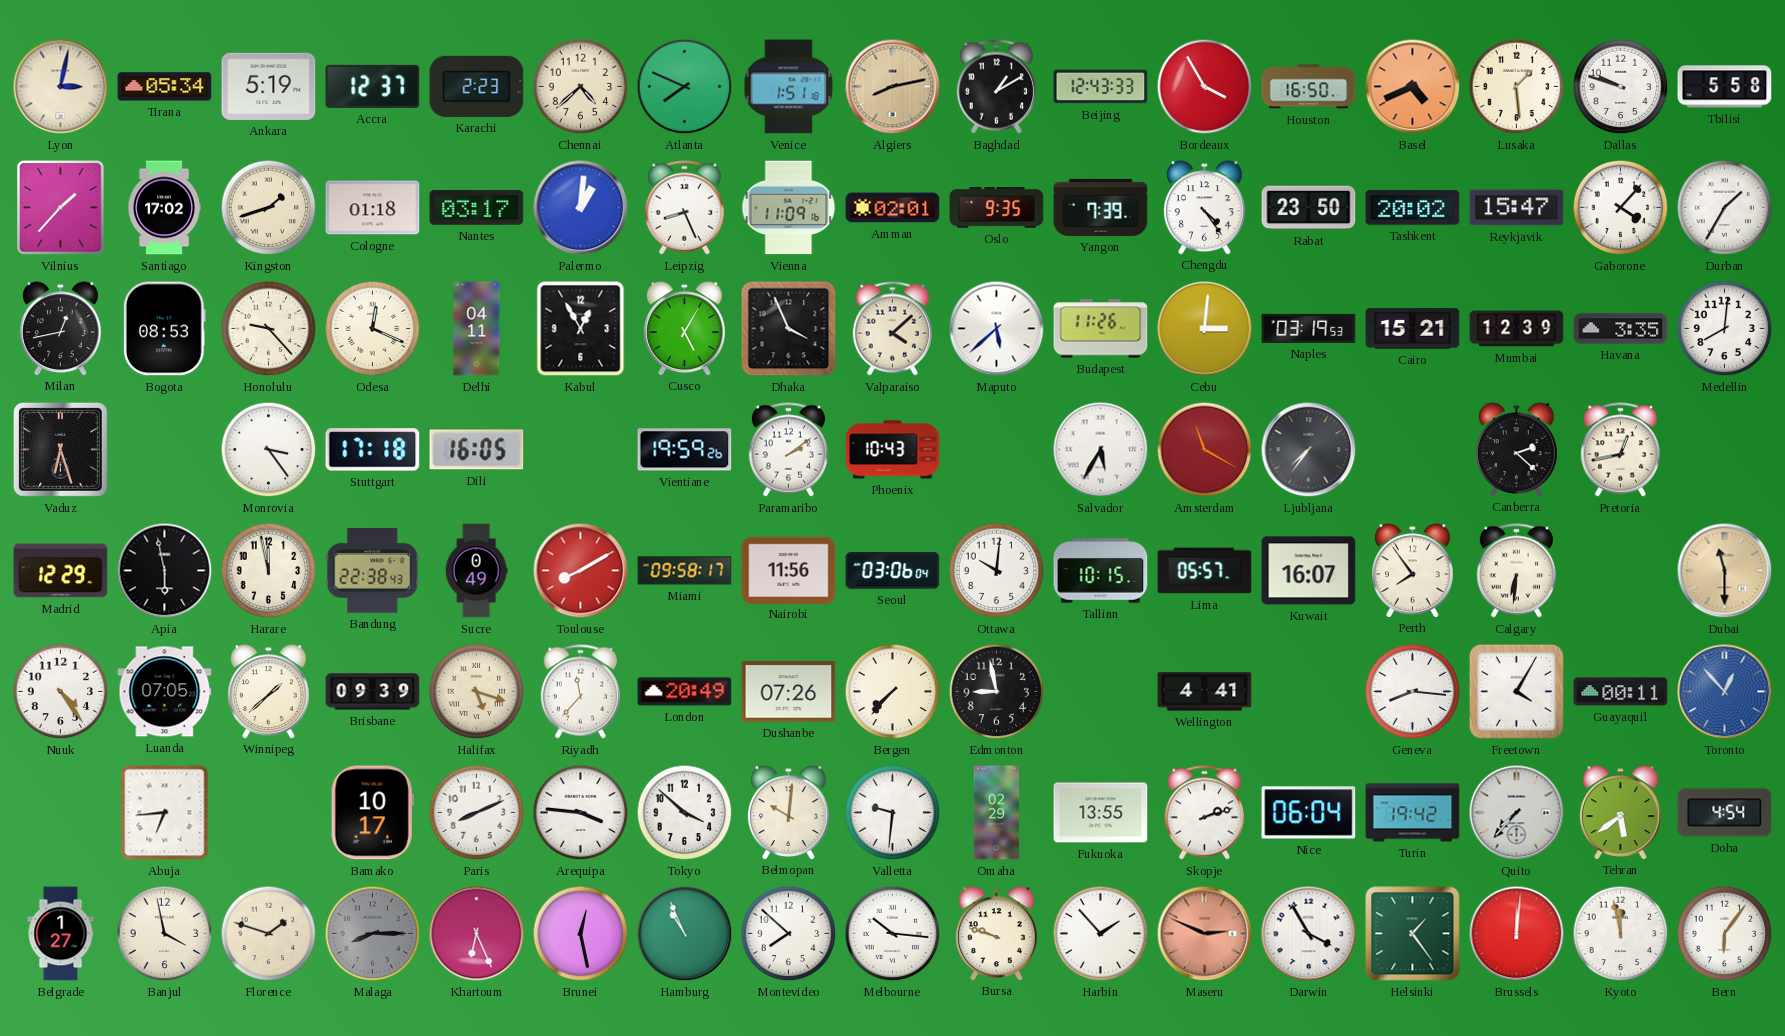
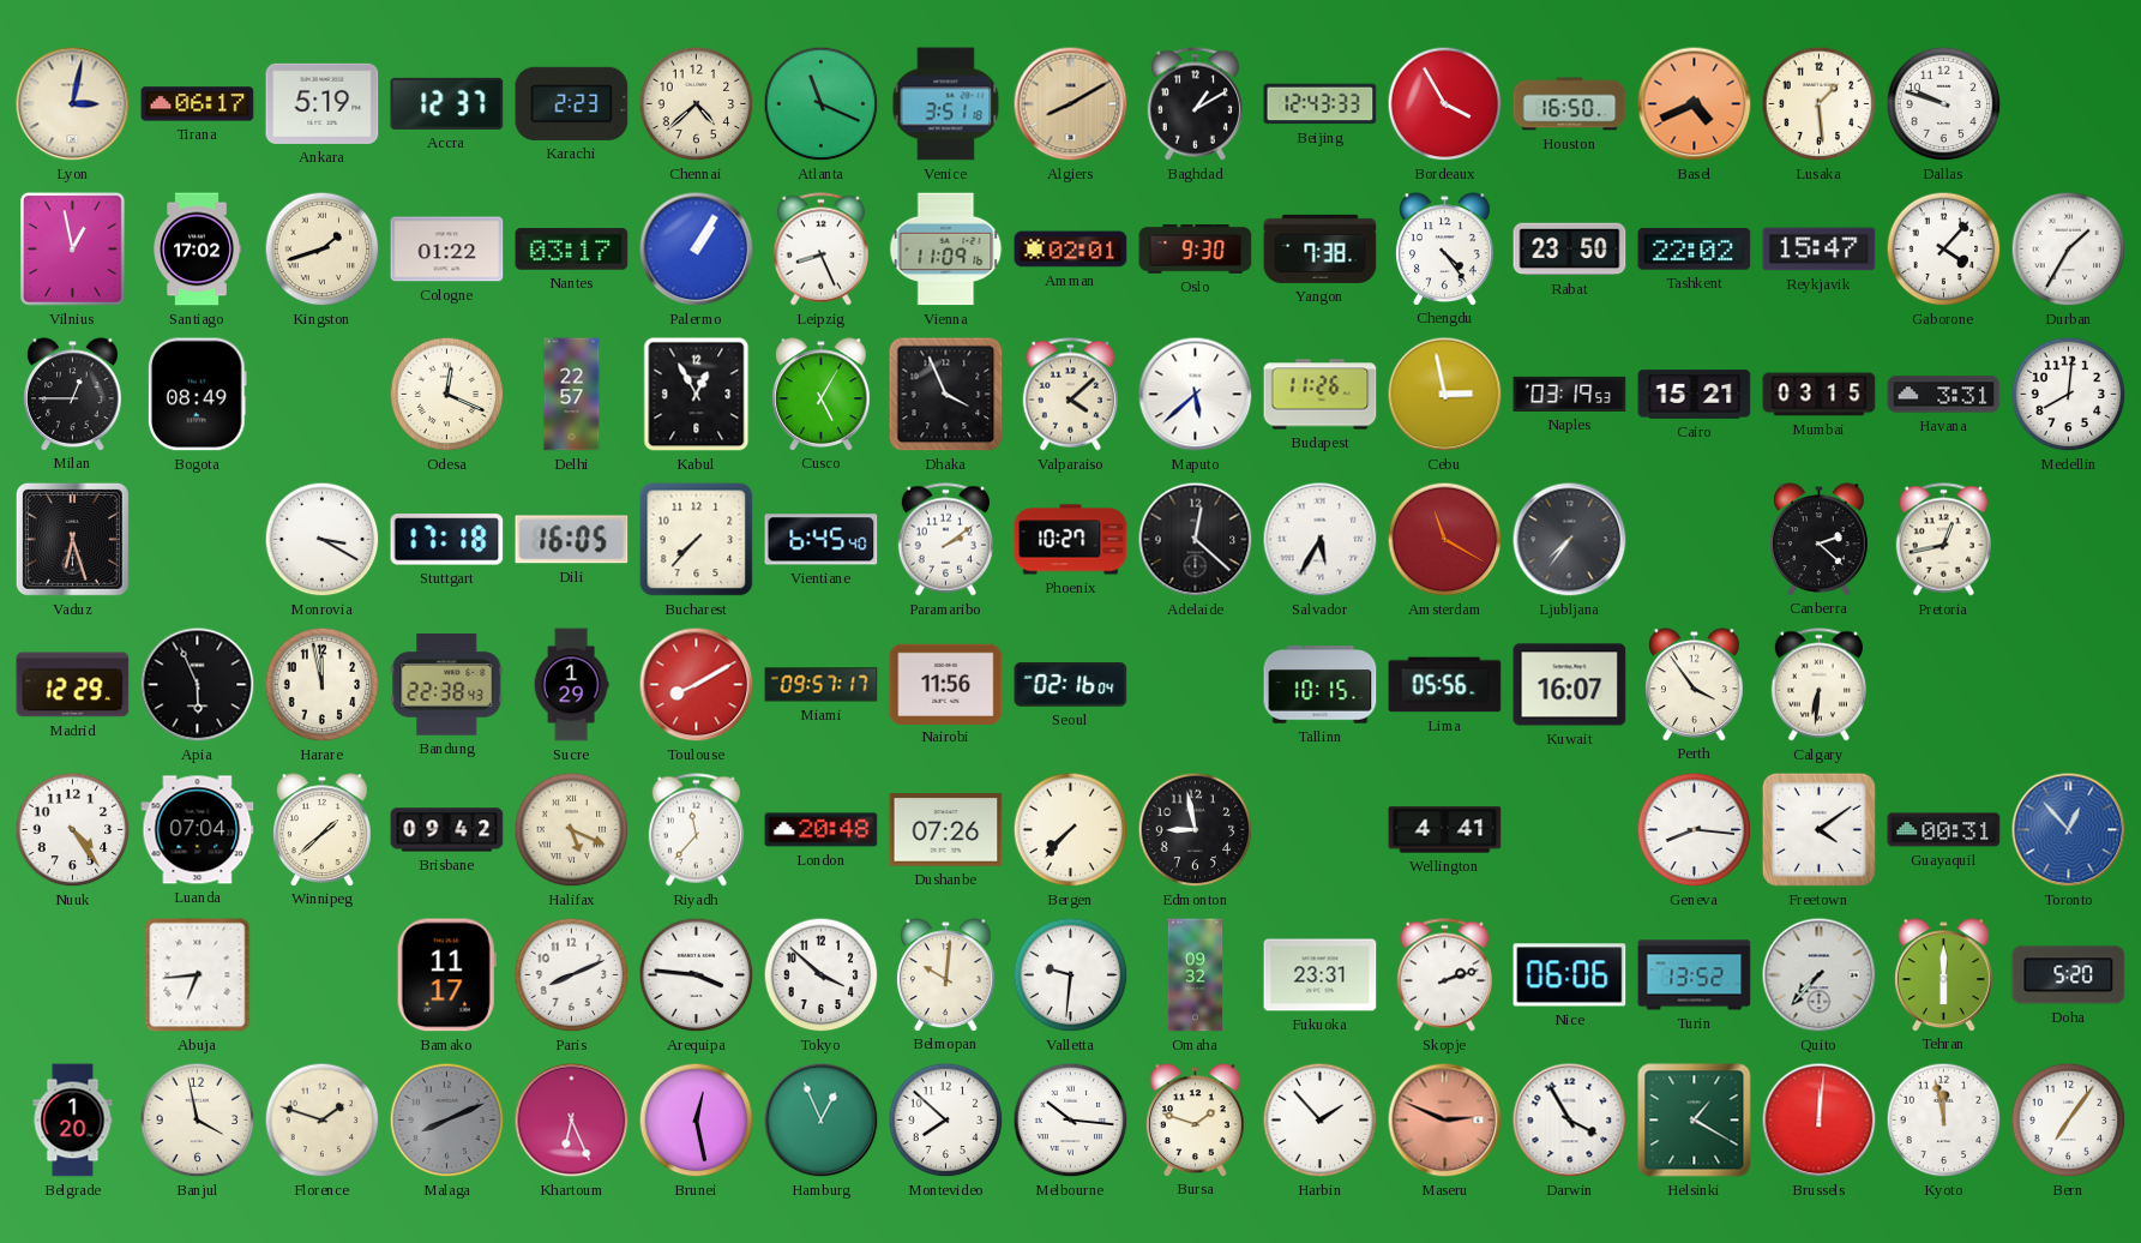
Tirana: 05:34 -> 06:17
Atlanta: 7:49 -> 11:19
Venice: 1:51 -> 3:51
Algiers: 8:13 -> 8:10
Tbilisi: 5:58 -> none
Vilnius: 1:37 -> 12:58
Cologne: 01:18 -> 01:22
Palermo: 1:01 -> 1:05
Oslo: 9:35 -> 9:30
Yangon: 7:39 -> 7:38
Tashkent: 20:02 -> 22:02
Milan: 12:43 -> 12:45
Bogota: 08:53 -> 08:49
Honolulu: 9:23 -> none
Delhi: 04:11 -> 22:57
Cebu: 3:01 -> 2:58
Mumbai: 12:39 -> 03:15
Havana: 3:35 -> 3:31
Monrovia: 3:24 -> 3:20
Bucharest: none -> 7:37
Vientiane: 19:59 -> 6:45
Phoenix: 10:43 -> 10:27
Adelaide: none -> 12:22
Apia: 5:58 -> 5:56
Sucre: 0:49 -> 1:29
Miami: 09:58 -> 09:57
Seoul: 03:06 -> 02:16
Ottawa: 10:01 -> none
Lima: 05:57 -> 05:56
Perth: 7:54 -> 3:54
Dubai: 11:30 -> none
Luanda: 07:05 -> 07:04
Brisbane: 09:39 -> 09:42
Halifax: 5:18 -> 5:19
London: 20:49 -> 20:48
Freetown: 4:05 -> 4:09
Guayaquil: 00:11 -> 00:31
Bamako: 10:17 -> 11:17
Omaha: 02:29 -> 09:32
Fukuoka: 13:55 -> 23:31
Nice: 06:04 -> 06:06
Turin: 19:42 -> 13:52
Tehran: 5:39 -> 6:00
Doha: 4:54 -> 5:20
Belgrade: 1:27 -> 1:20
Malaga: 8:15 -> 8:11
Hamburg: 10:56 -> 12:56
Bursa: 9:48 -> 1:48
Helsinki: 1:24 -> 1:20
Bern: 6:06 -> 7:06
